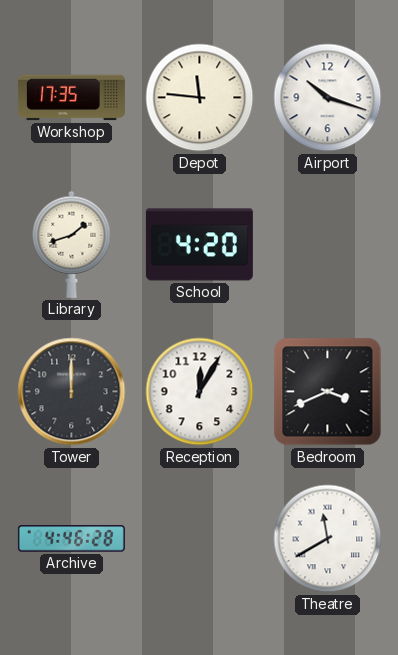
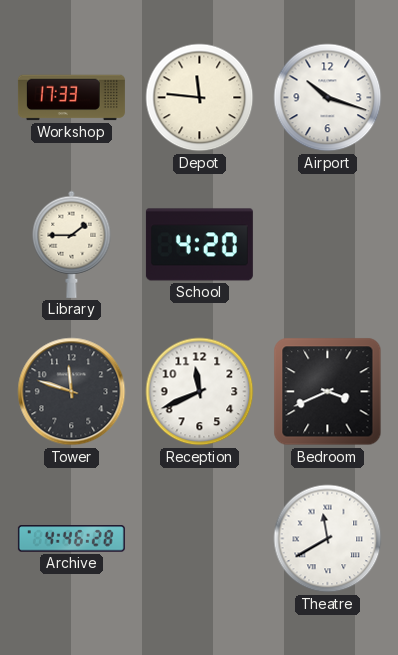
Workshop: 17:35 -> 17:33
Library: 1:42 -> 1:45
Tower: 12:00 -> 11:48
Reception: 12:05 -> 11:41
